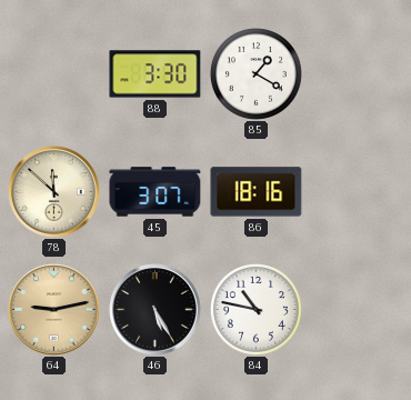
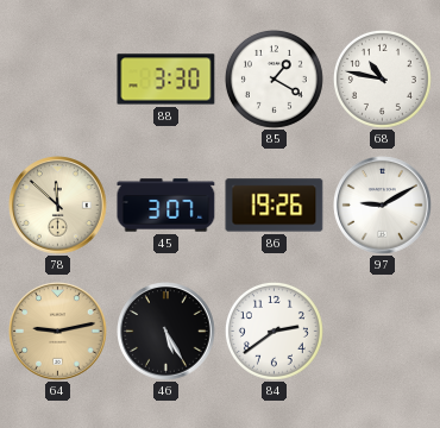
68: none -> 10:47
86: 18:16 -> 19:26
97: none -> 9:10
84: 10:47 -> 2:39
